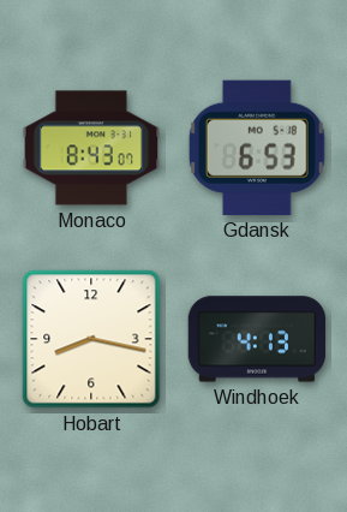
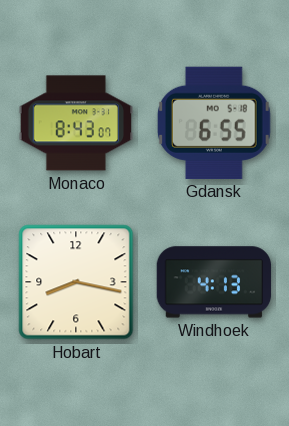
Gdansk: 6:53 -> 6:55
